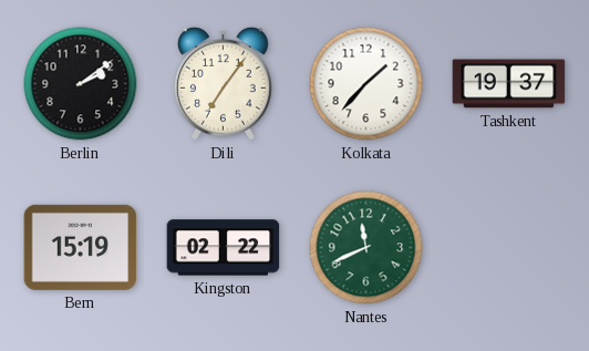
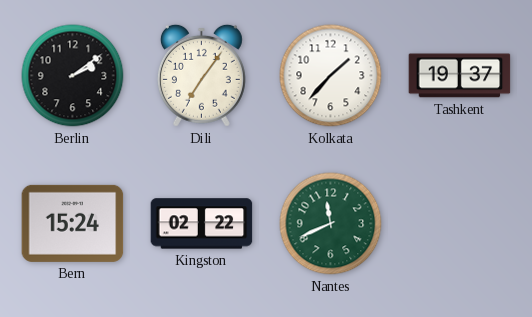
Bern: 15:19 -> 15:24
